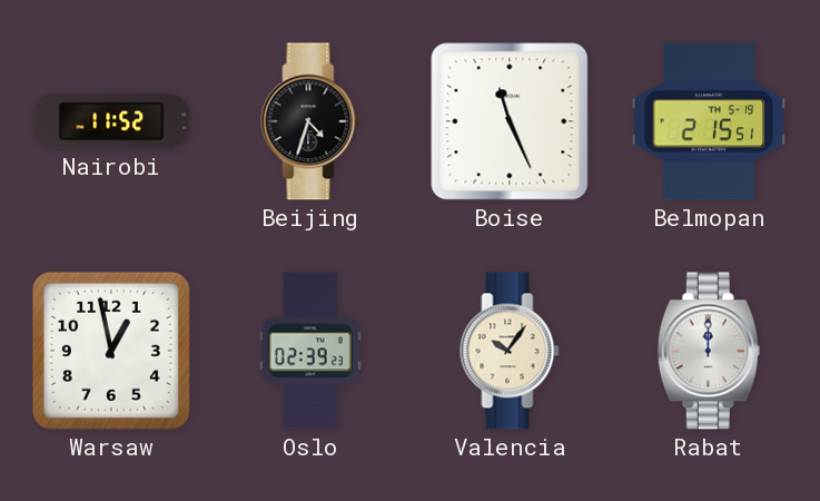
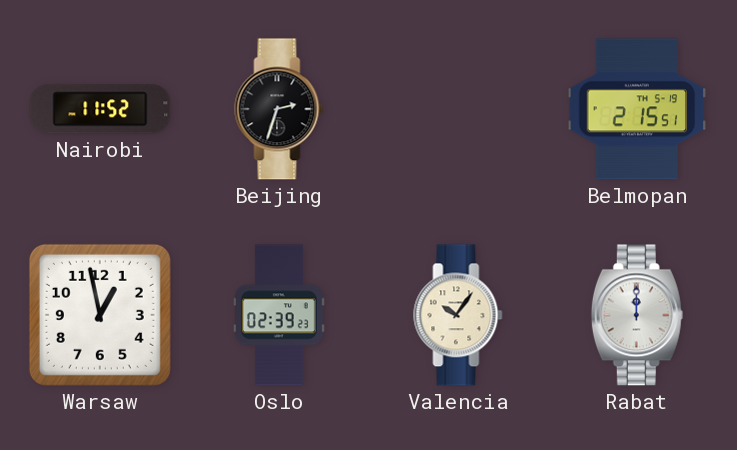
Beijing: 4:33 -> 2:33
Boise: 11:26 -> none
